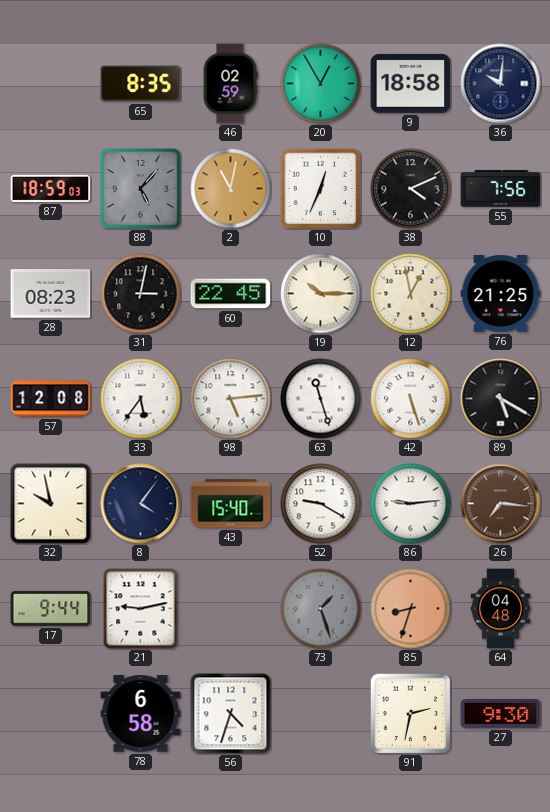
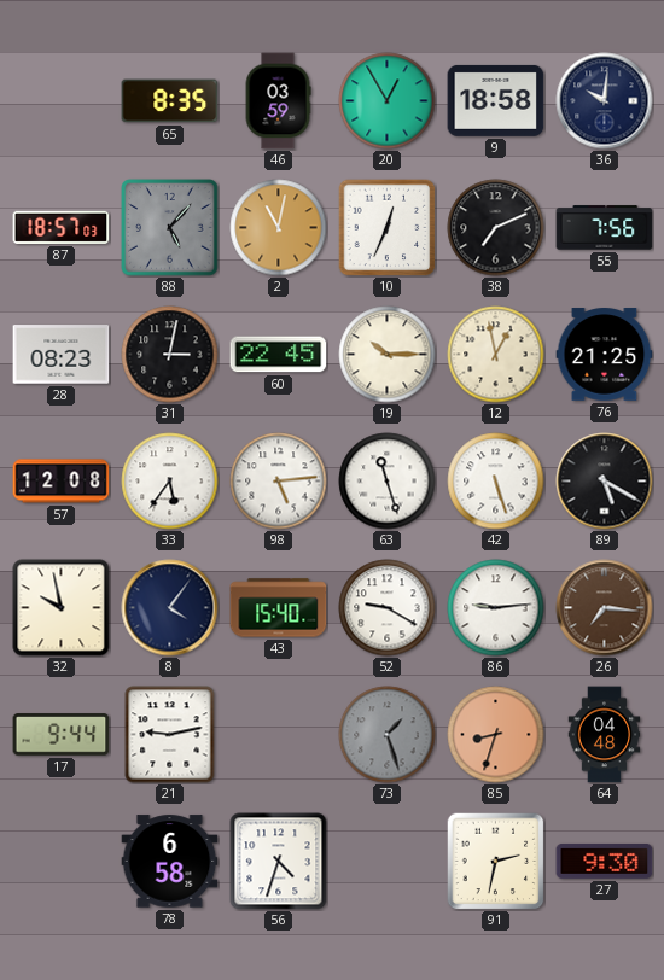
46: 02:59 -> 03:59
87: 18:59 -> 18:57
38: 4:11 -> 7:11
